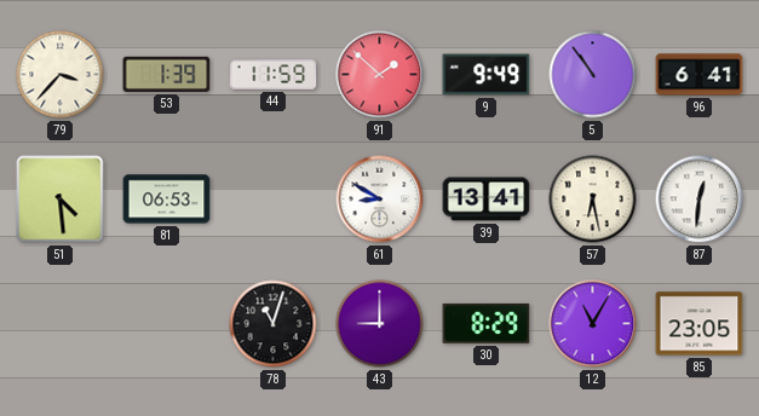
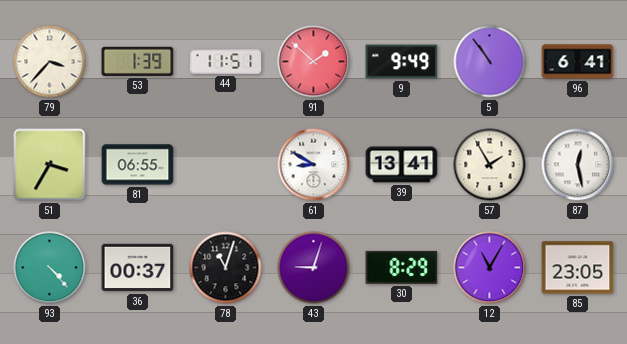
44: 11:59 -> 11:51
51: 4:29 -> 3:35
81: 06:53 -> 06:55
57: 6:28 -> 1:55
87: 12:31 -> 12:28
93: none -> 4:23
36: none -> 00:37
43: 9:00 -> 9:03
